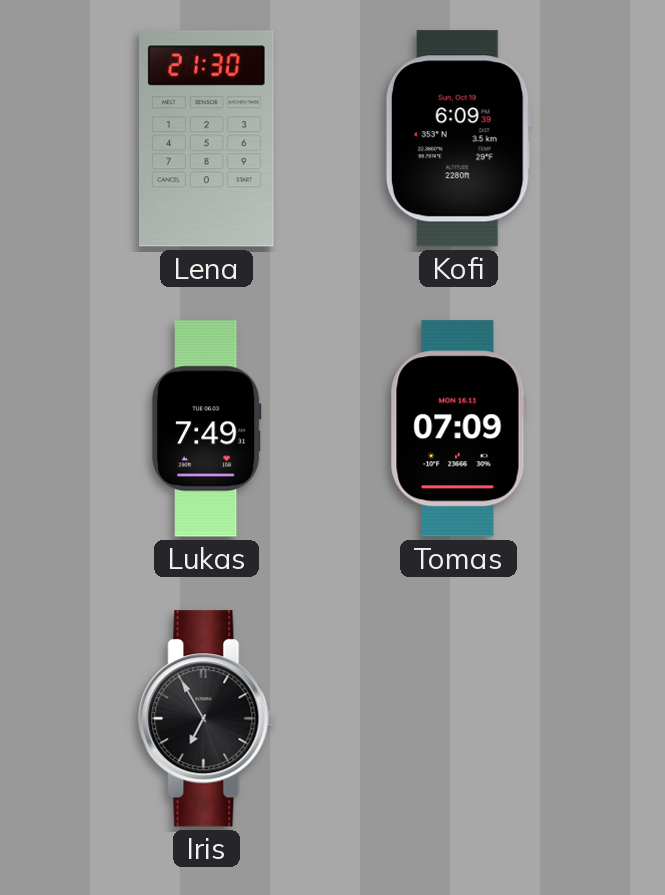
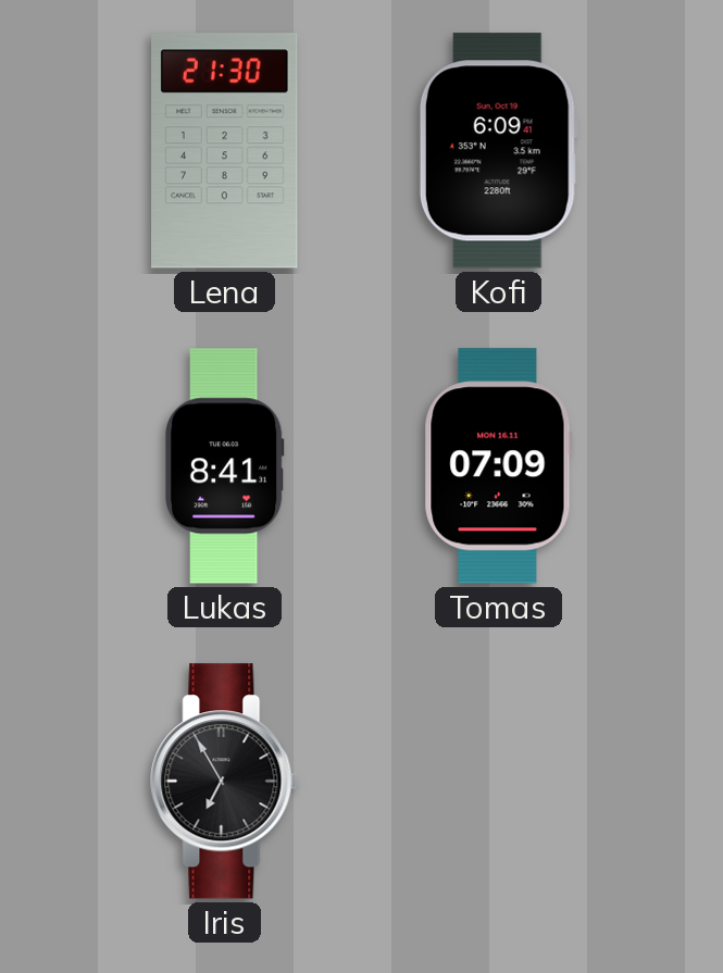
Kofi: 6:09:39 -> 6:09:41
Lukas: 7:49 -> 8:41
